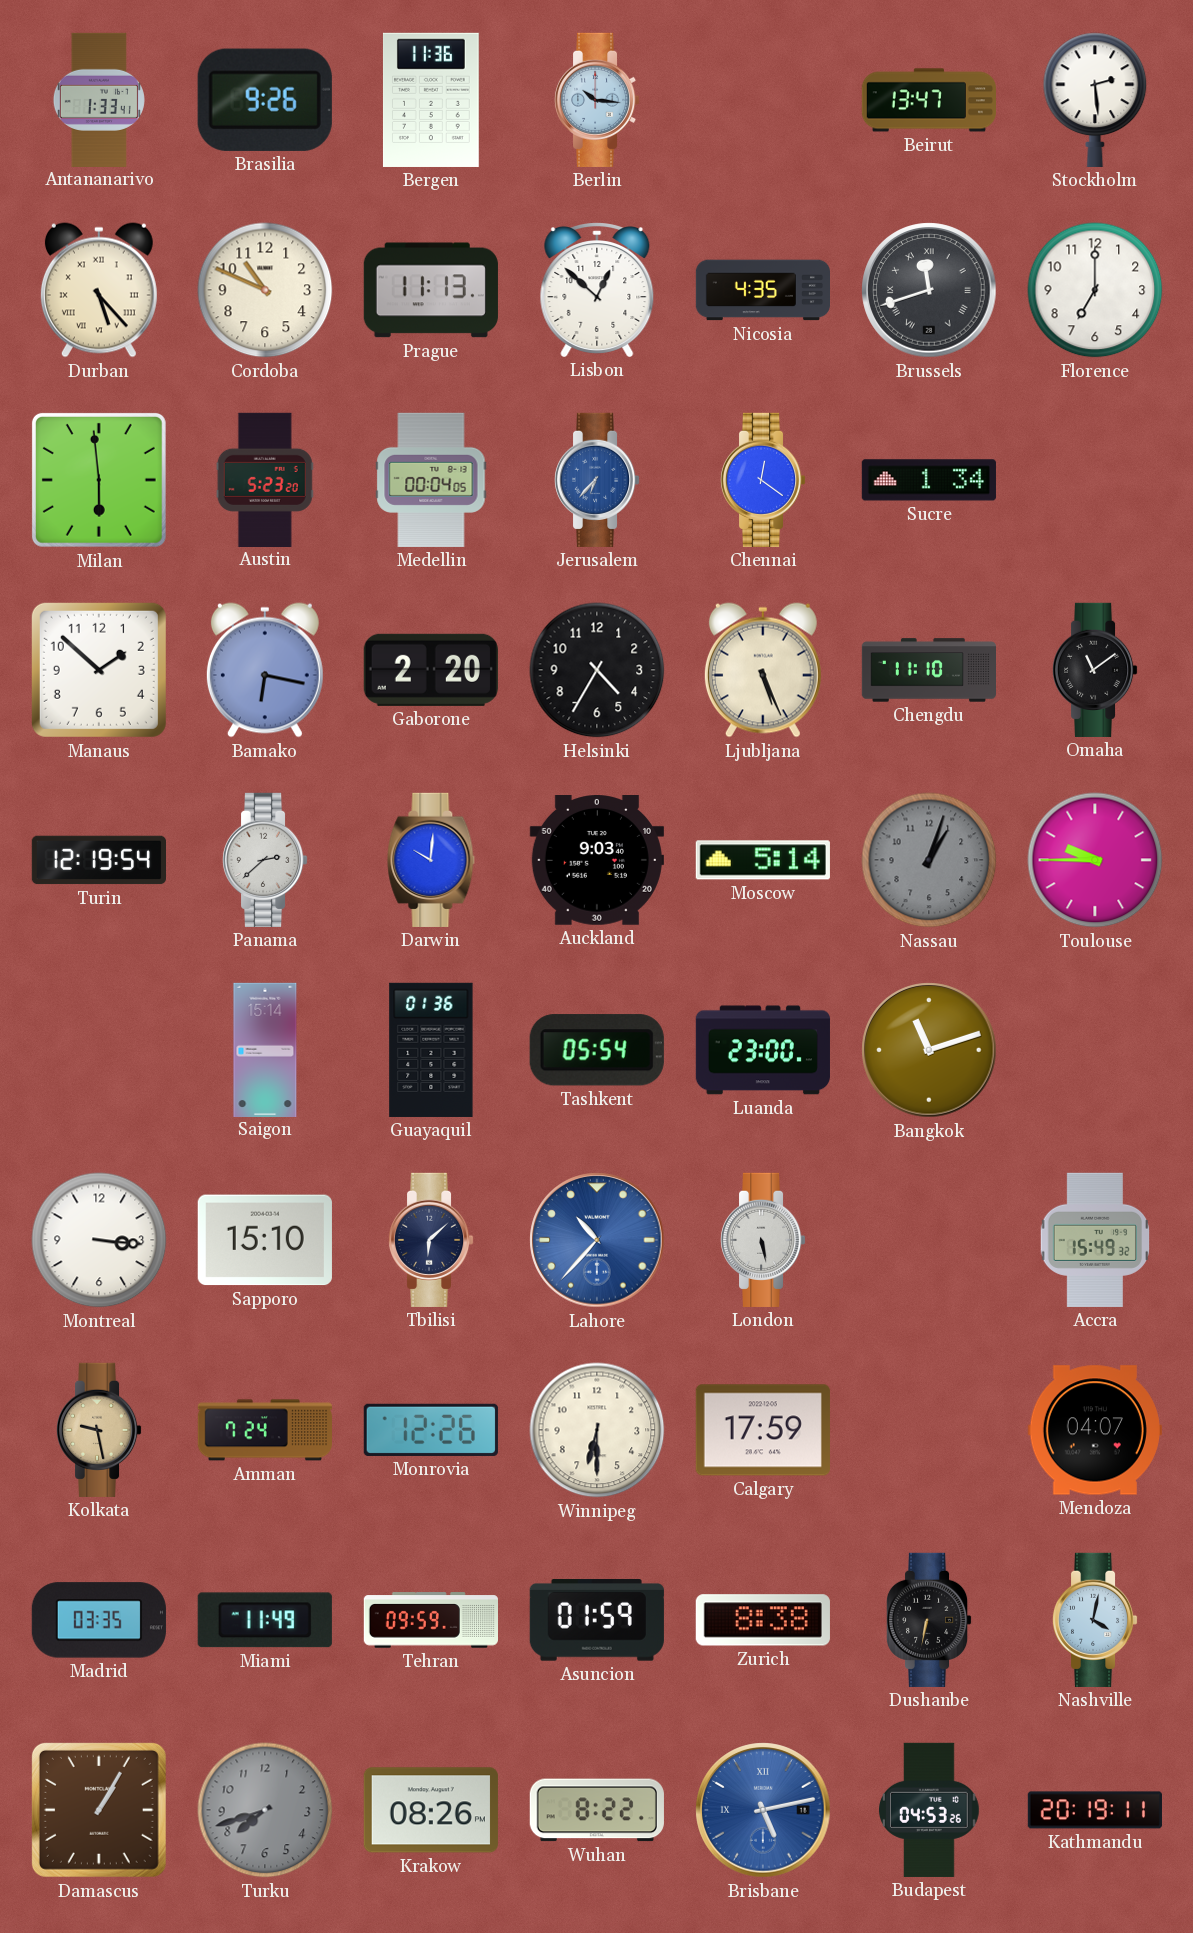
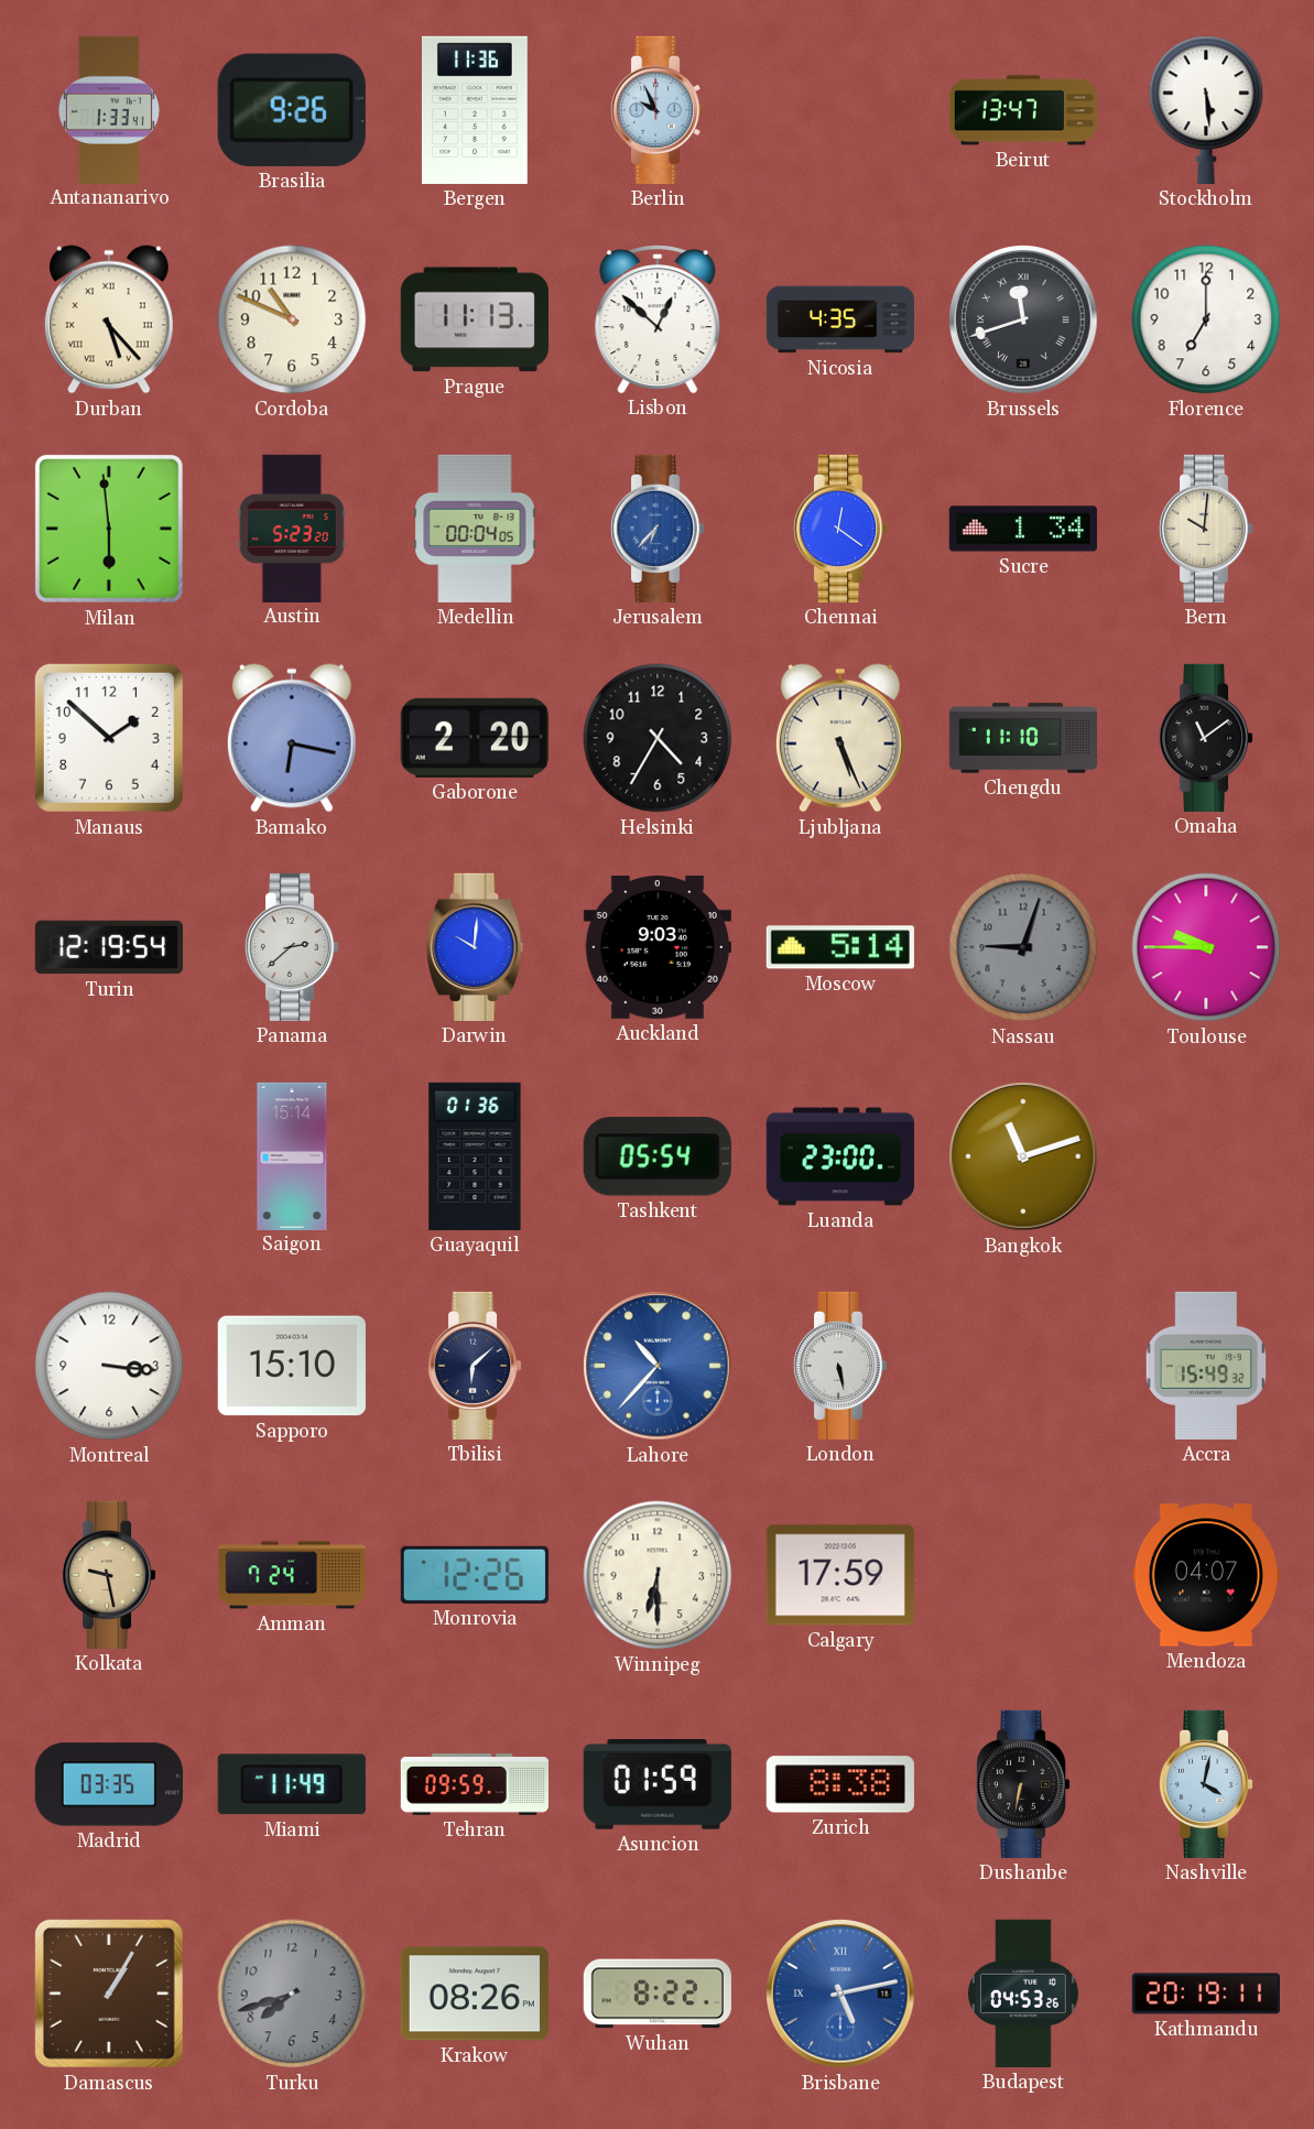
Berlin: 10:16 -> 9:56
Stockholm: 2:29 -> 5:29
Bern: none -> 10:01
Nassau: 1:03 -> 9:03
